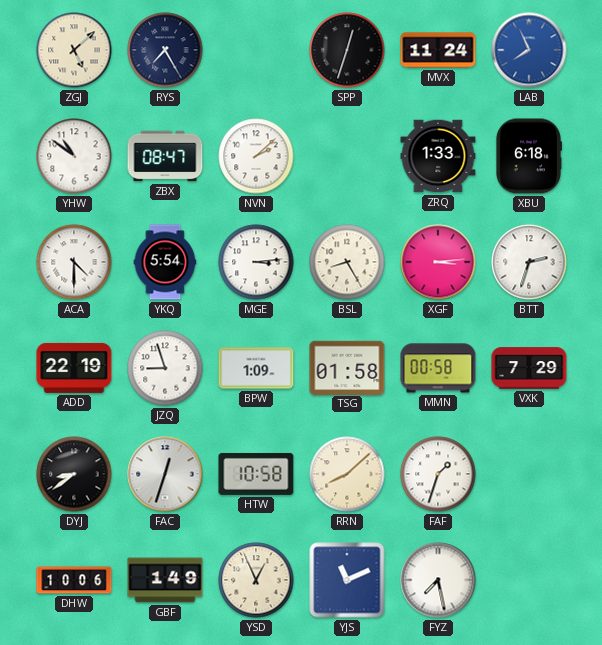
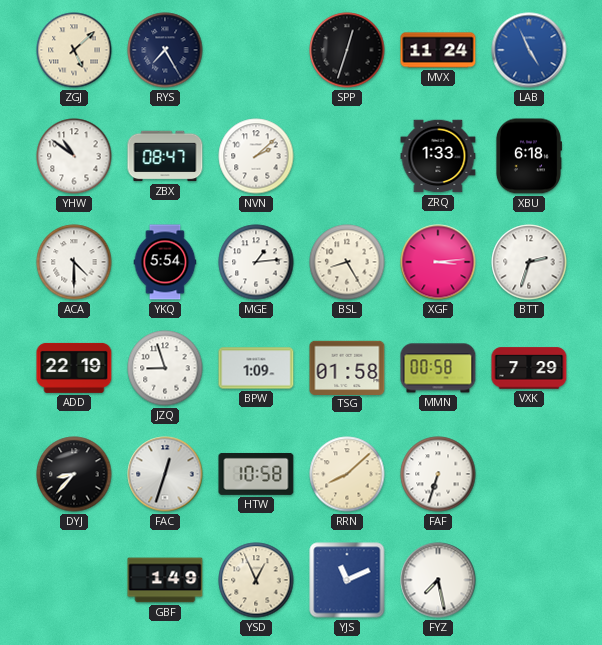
LAB: 7:56 -> 4:56
MGE: 3:14 -> 1:14
DYJ: 8:39 -> 8:37
FAF: 1:33 -> 6:33
DHW: 10:06 -> none
